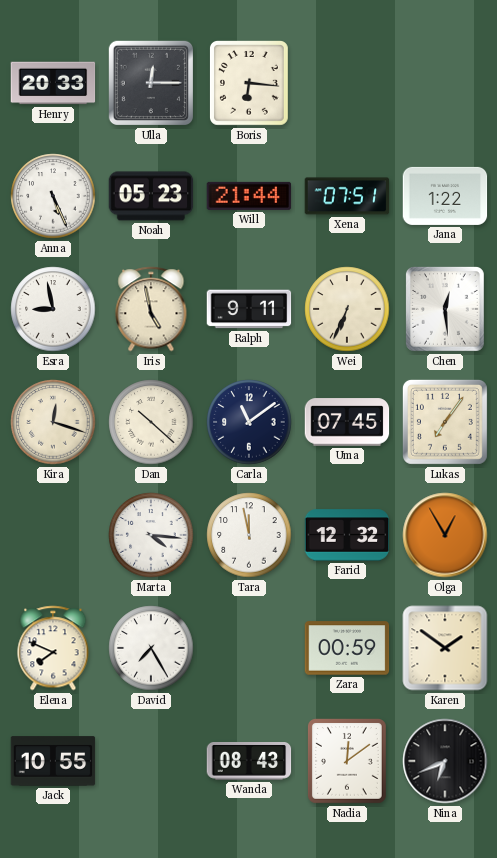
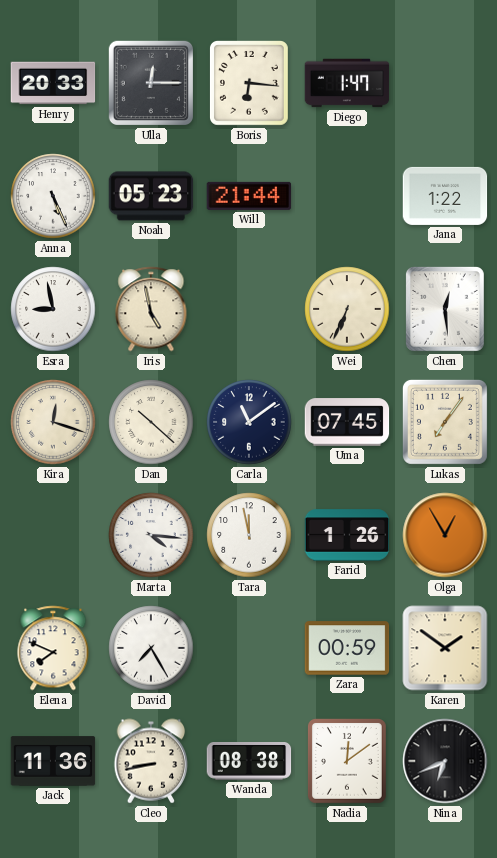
Diego: none -> 1:47
Xena: 07:51 -> none
Ralph: 9:11 -> none
Farid: 12:32 -> 1:26
Jack: 10:55 -> 11:36
Cleo: none -> 8:43
Wanda: 08:43 -> 08:38
